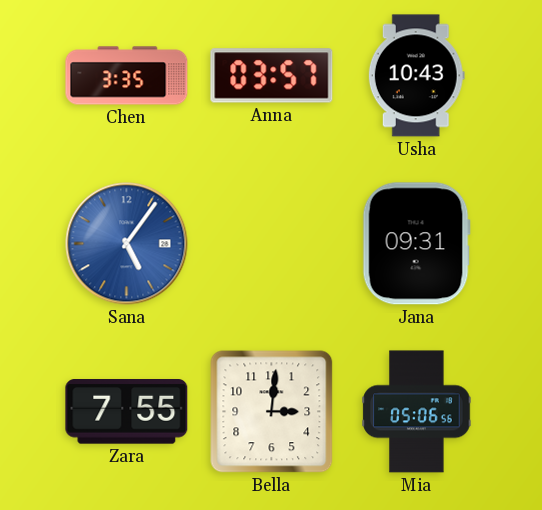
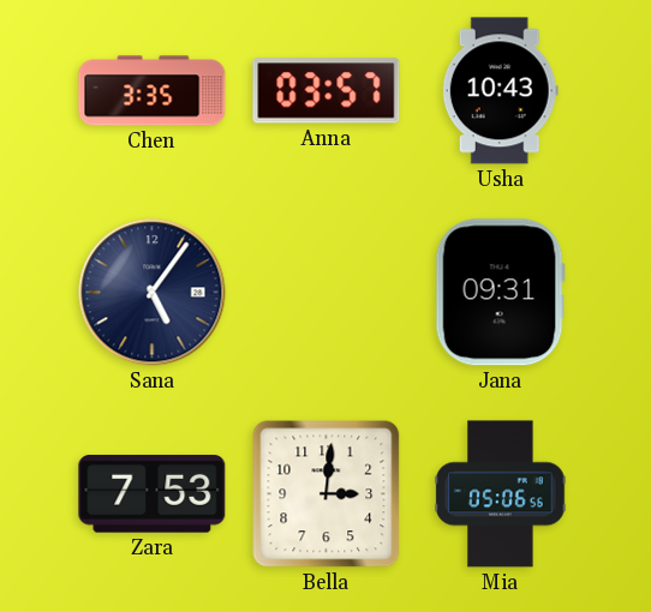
Sana dial: blue -> navy
Zara: 7:55 -> 7:53
